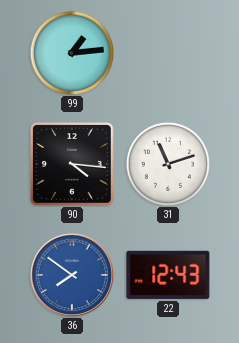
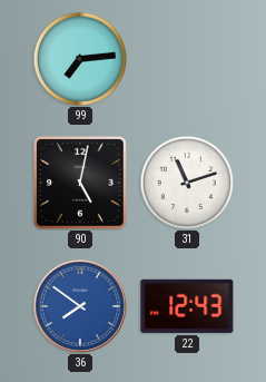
99: 1:14 -> 7:14
90: 4:16 -> 5:02
